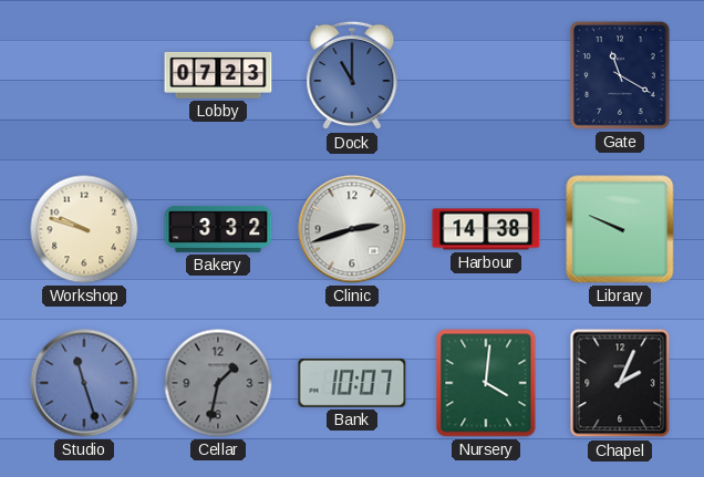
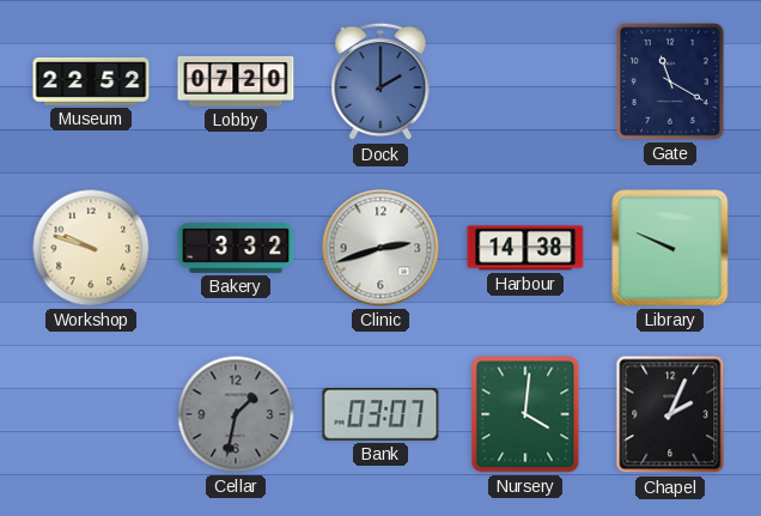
Museum: none -> 22:52
Lobby: 07:23 -> 07:20
Dock: 11:00 -> 2:00
Studio: 11:27 -> none
Bank: 10:07 -> 03:07
